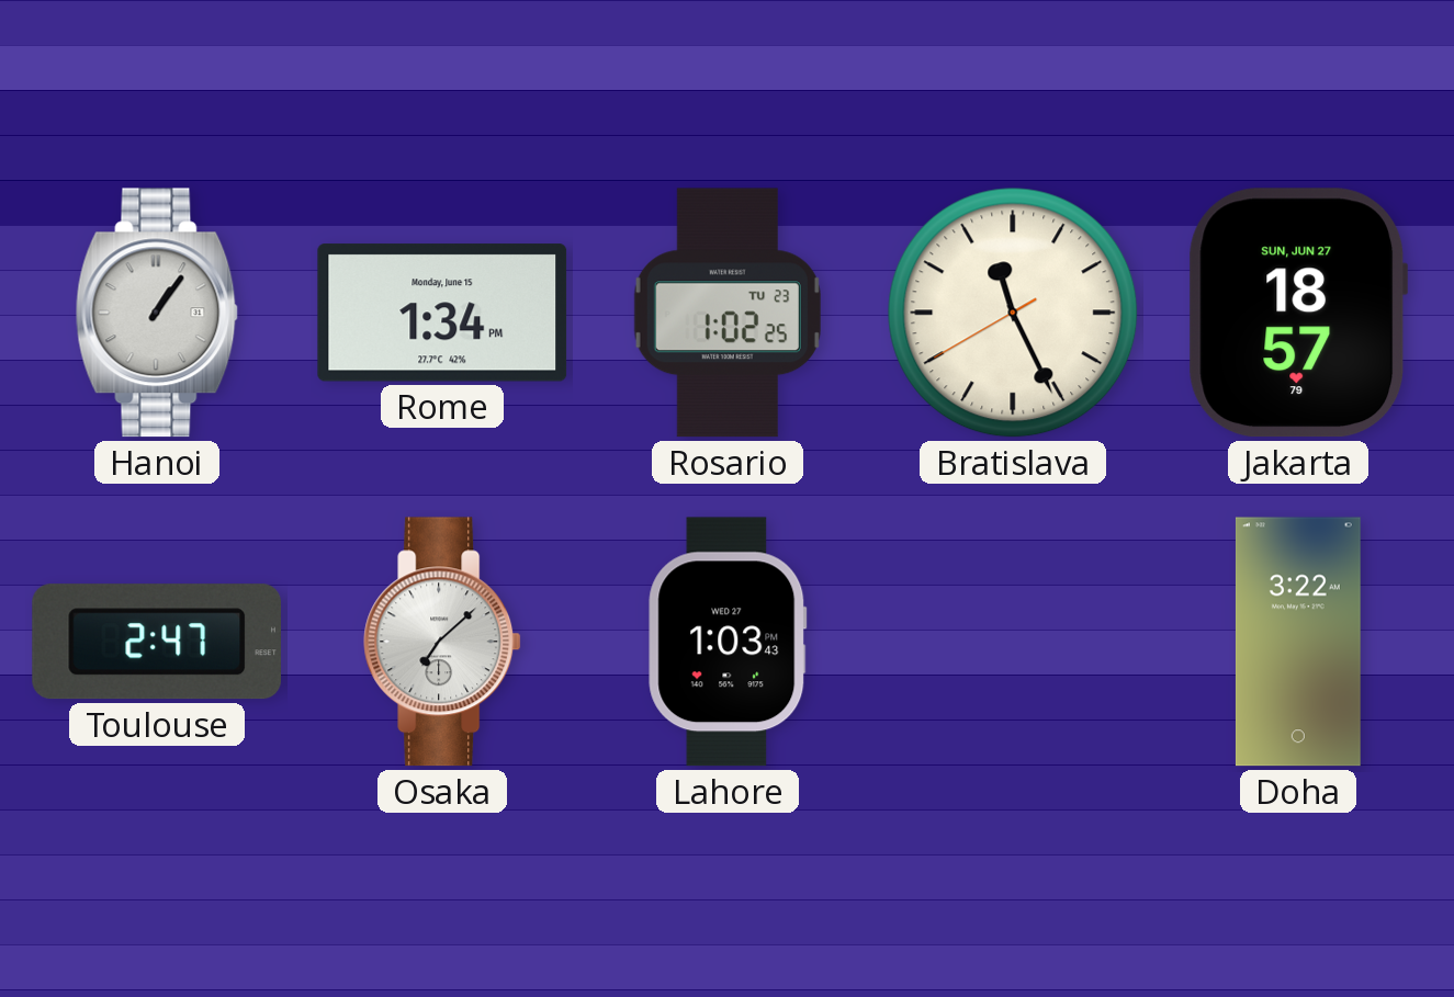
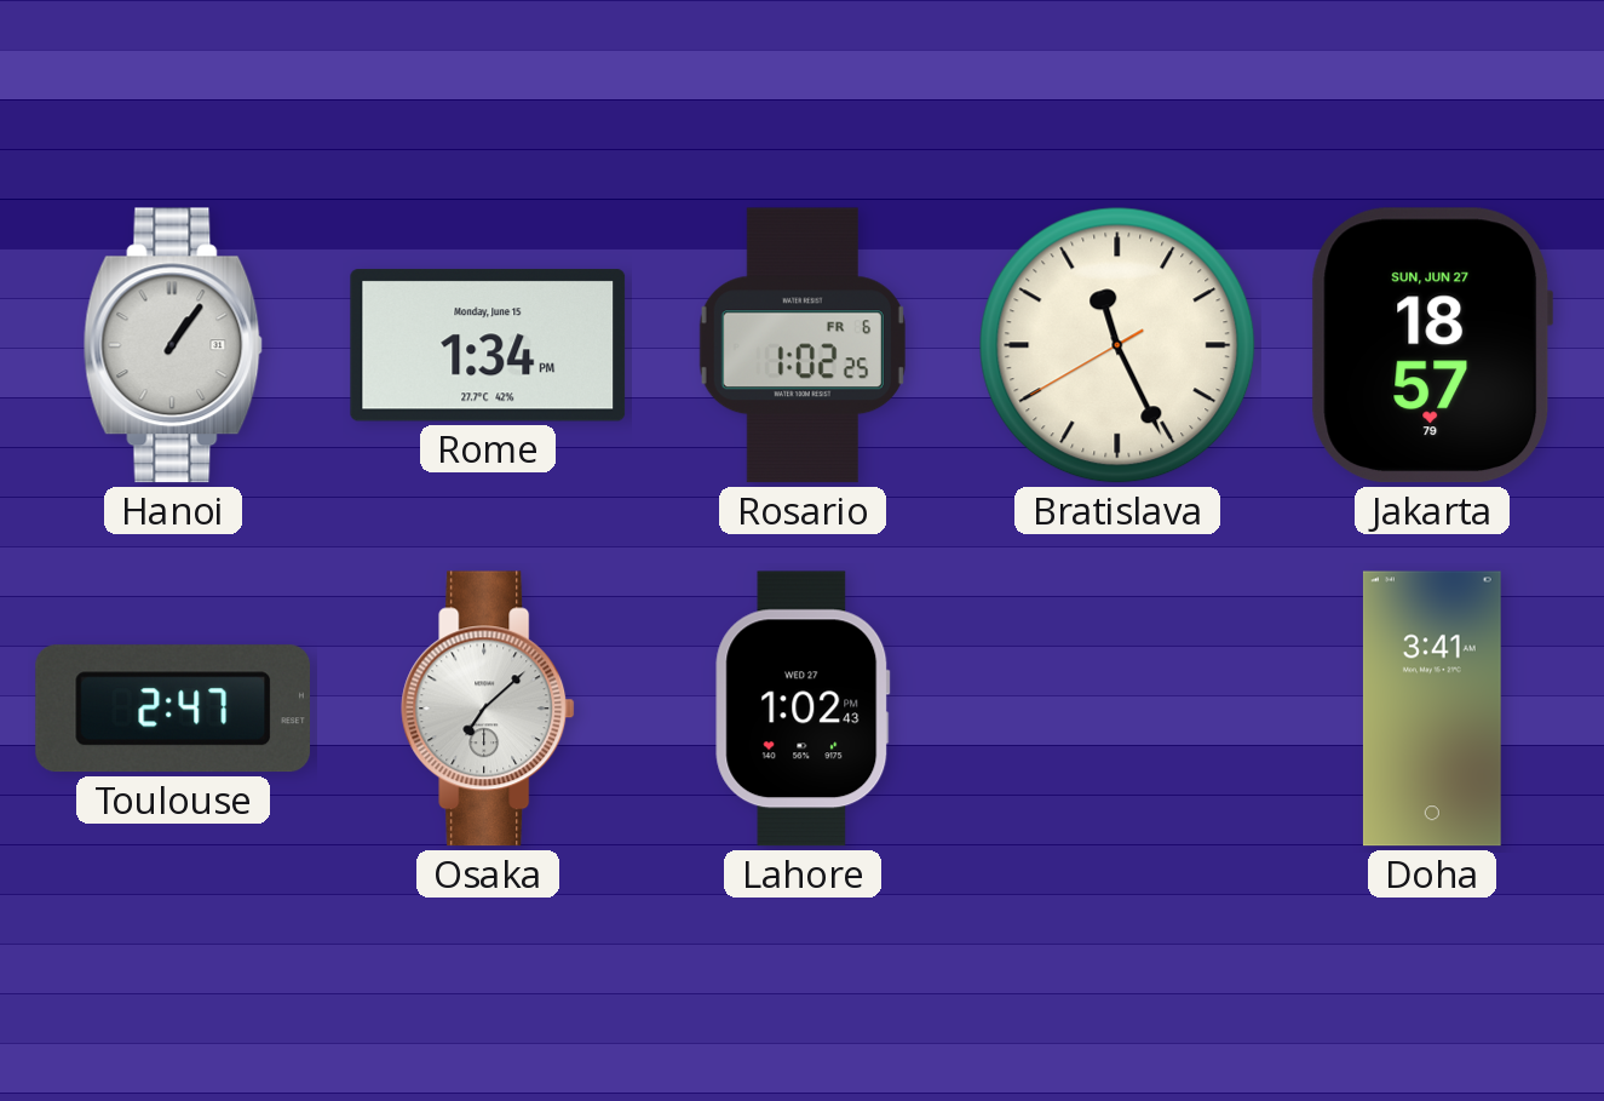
Rosario date: TU 23 -> FR 6
Lahore: 1:03 -> 1:02
Doha: 3:22 -> 3:41
